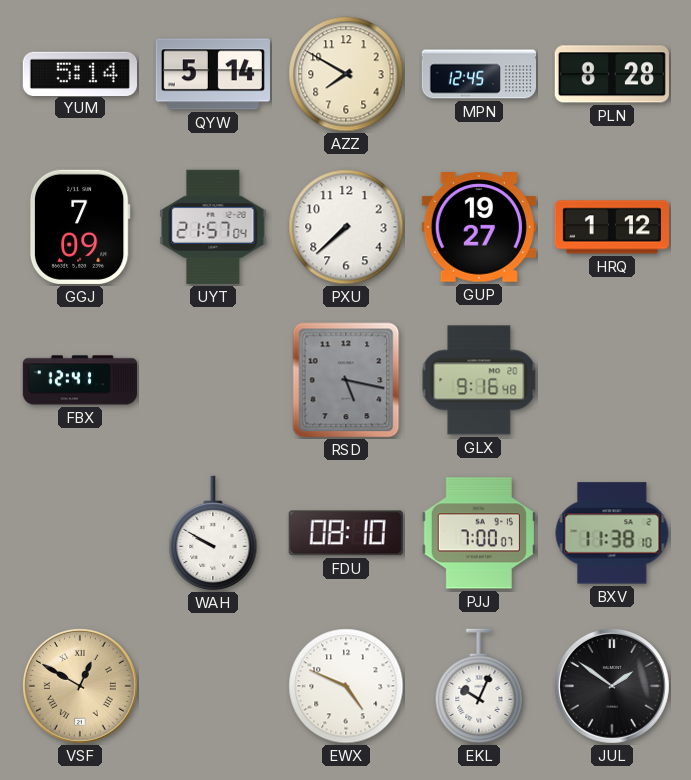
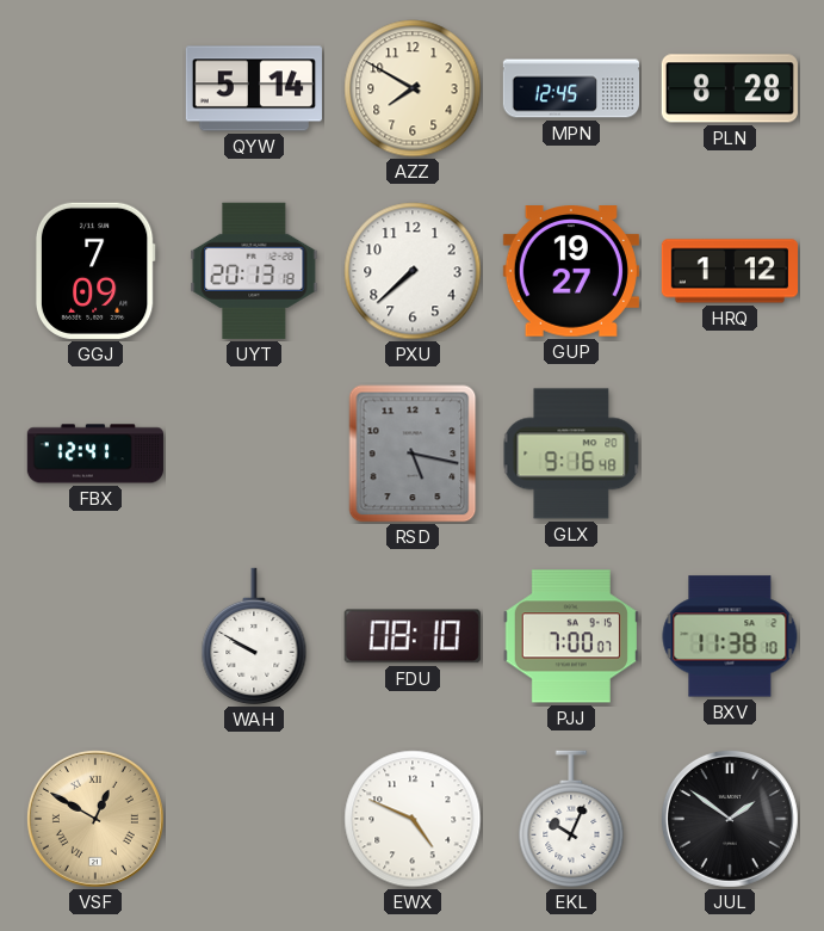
YUM: 5:14 -> none
UYT: 21:57 -> 20:13
